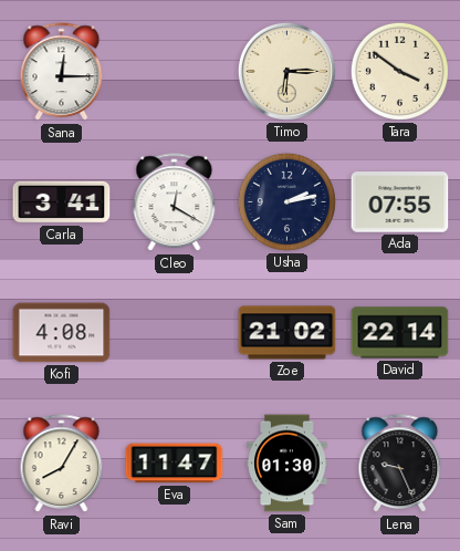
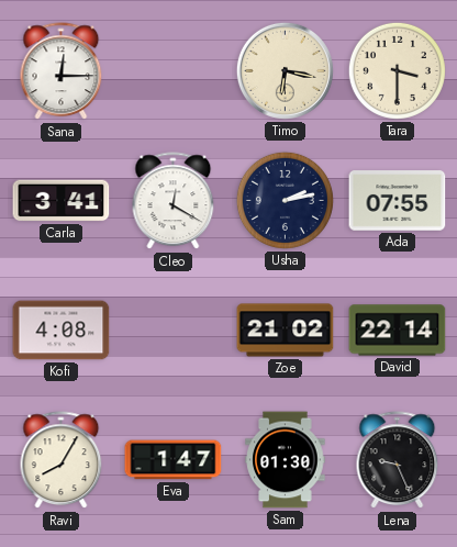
Timo: 6:15 -> 6:17
Tara: 3:51 -> 3:30
Eva: 11:47 -> 1:47
